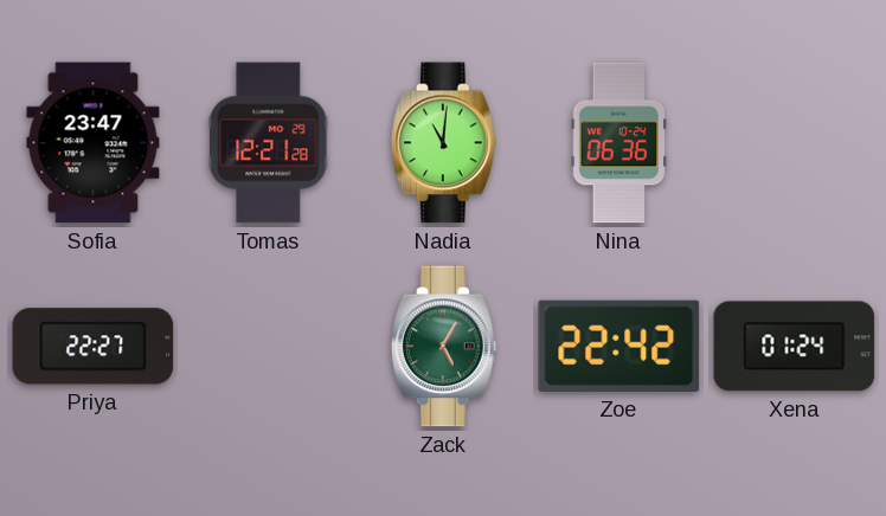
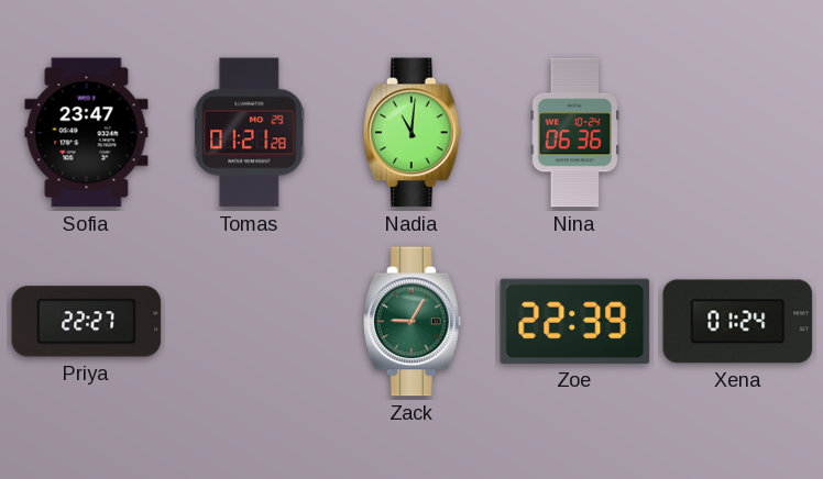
Tomas: 12:21 -> 01:21
Zack: 5:05 -> 9:05
Zoe: 22:42 -> 22:39
